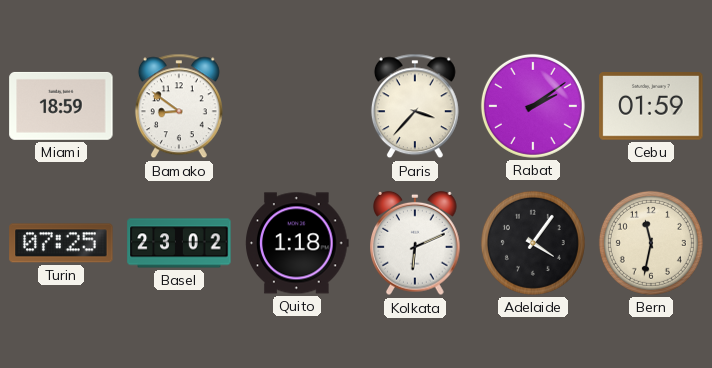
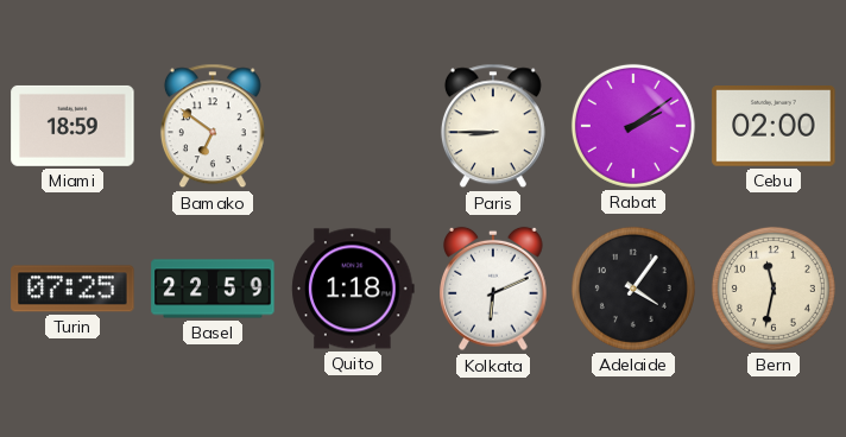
Bamako: 8:51 -> 6:51
Paris: 3:37 -> 8:45
Cebu: 01:59 -> 02:00
Basel: 23:02 -> 22:59
